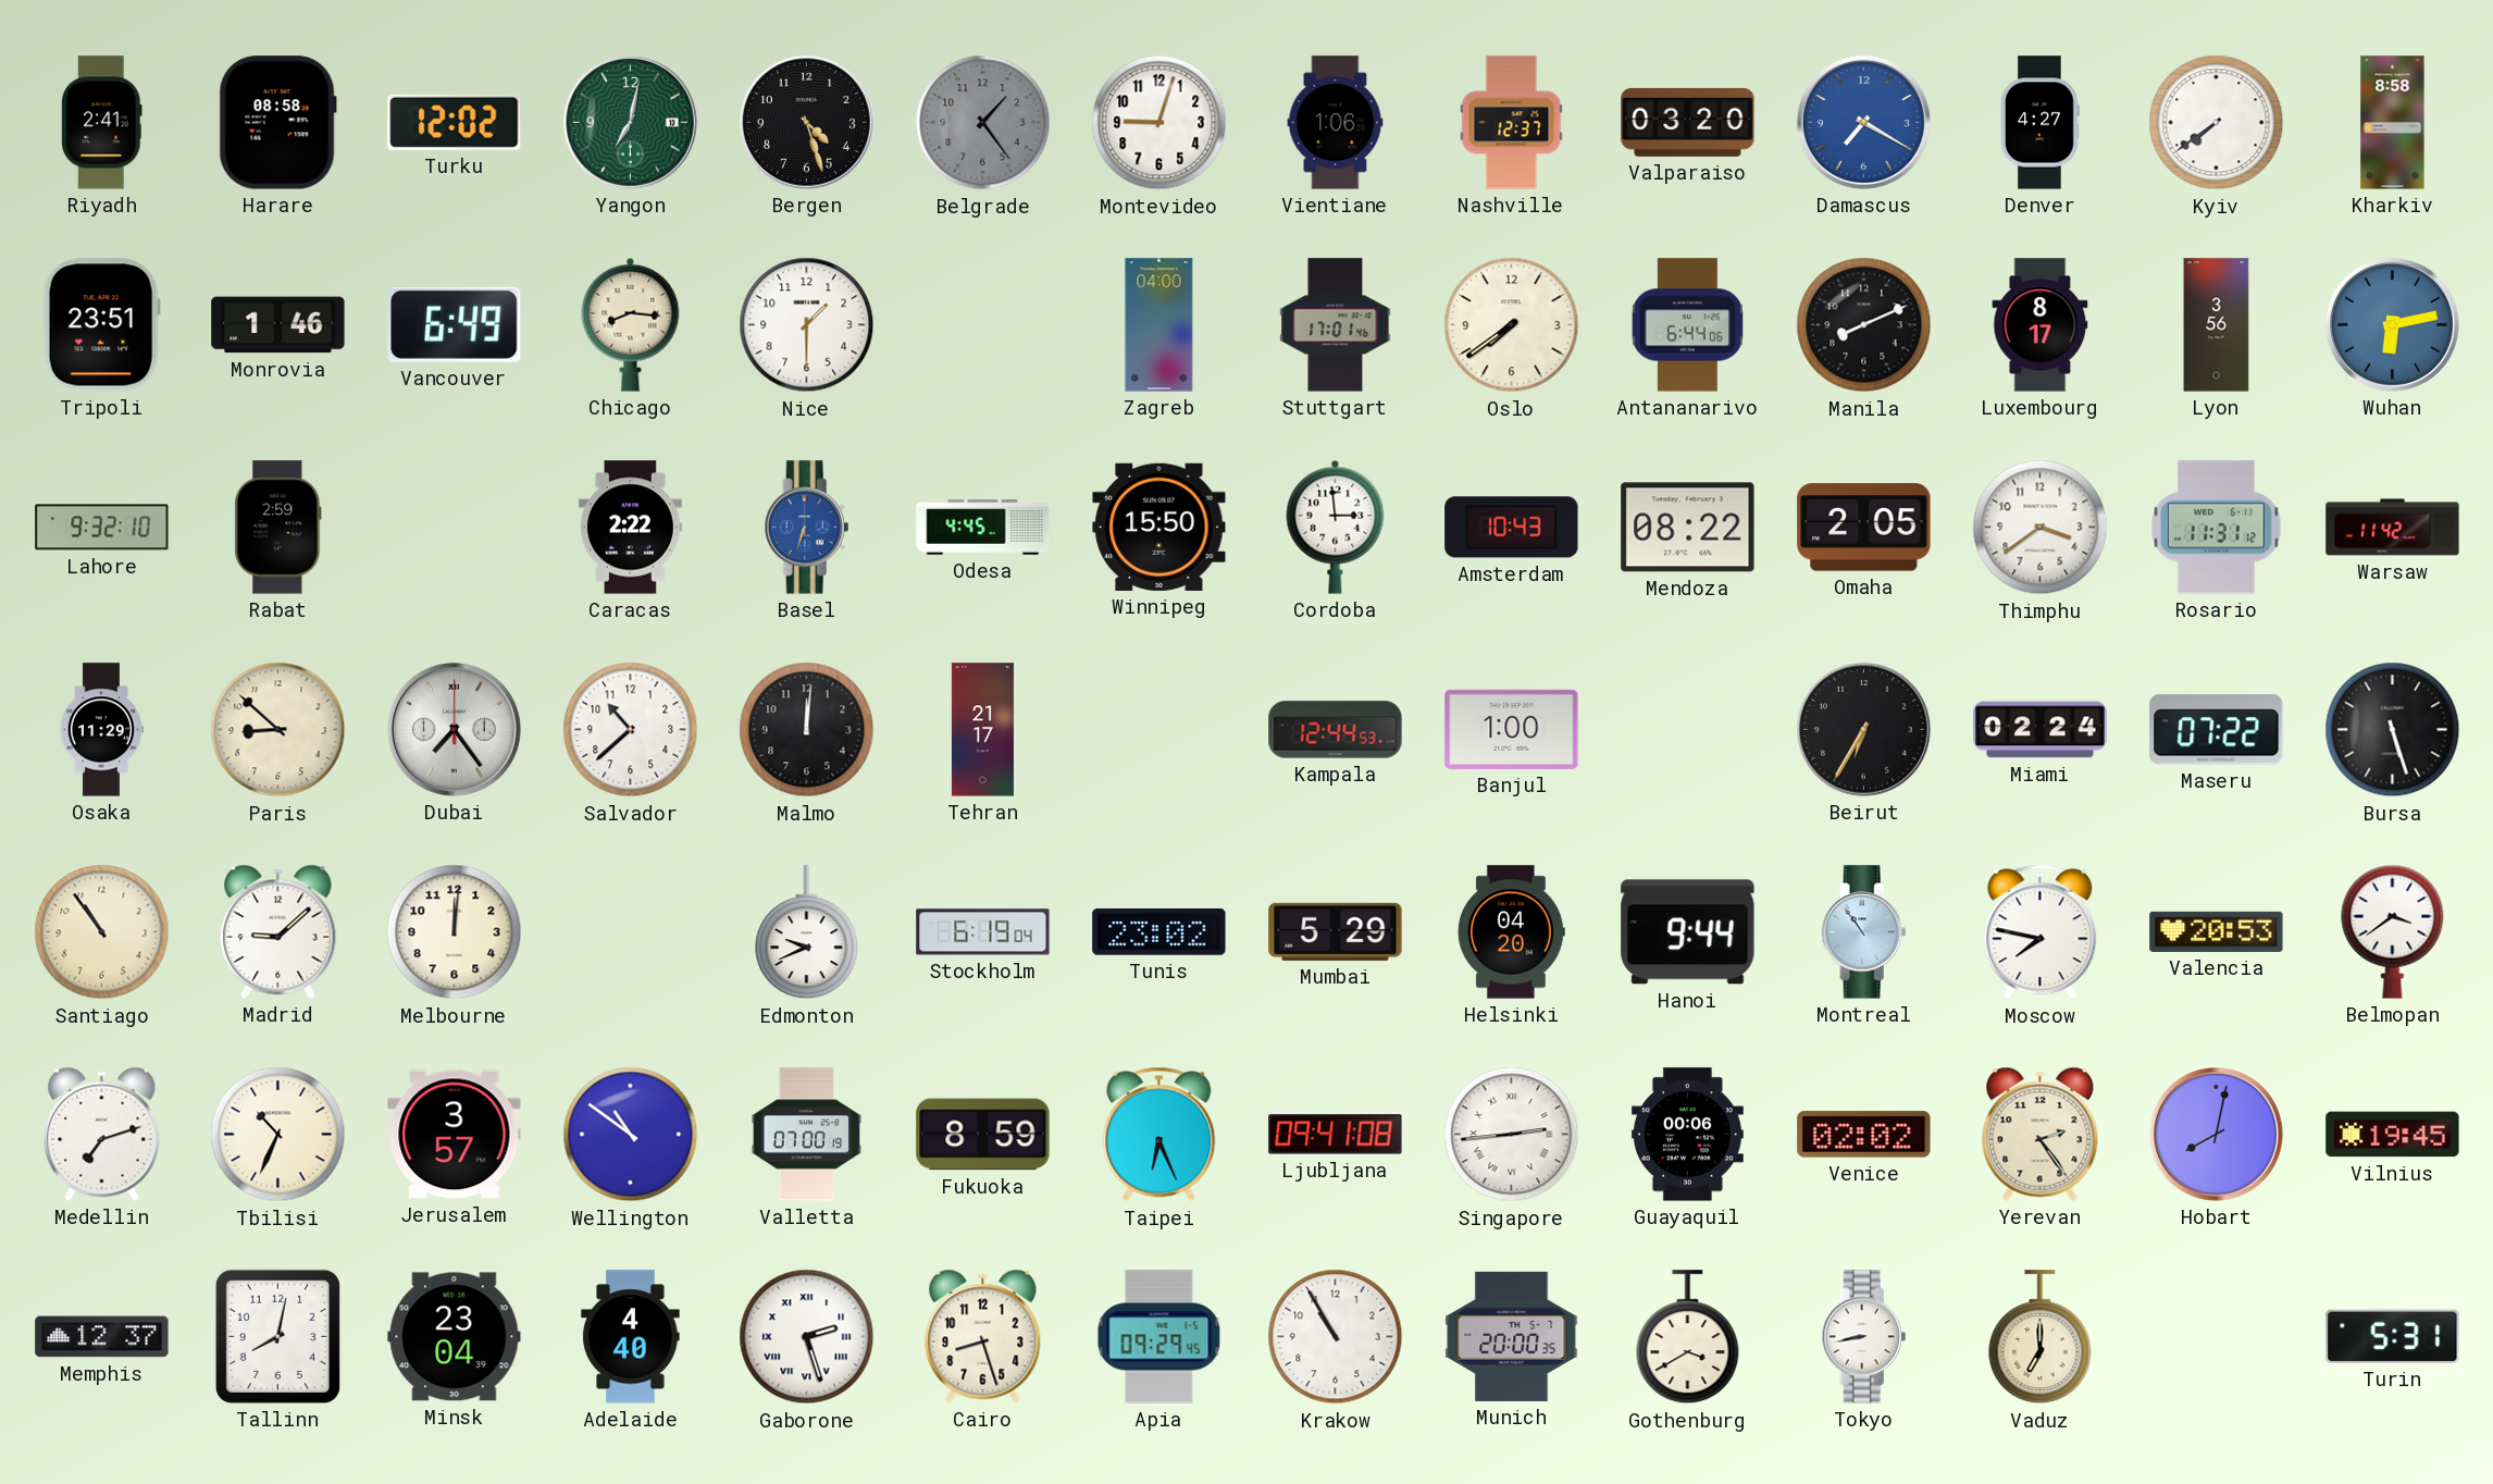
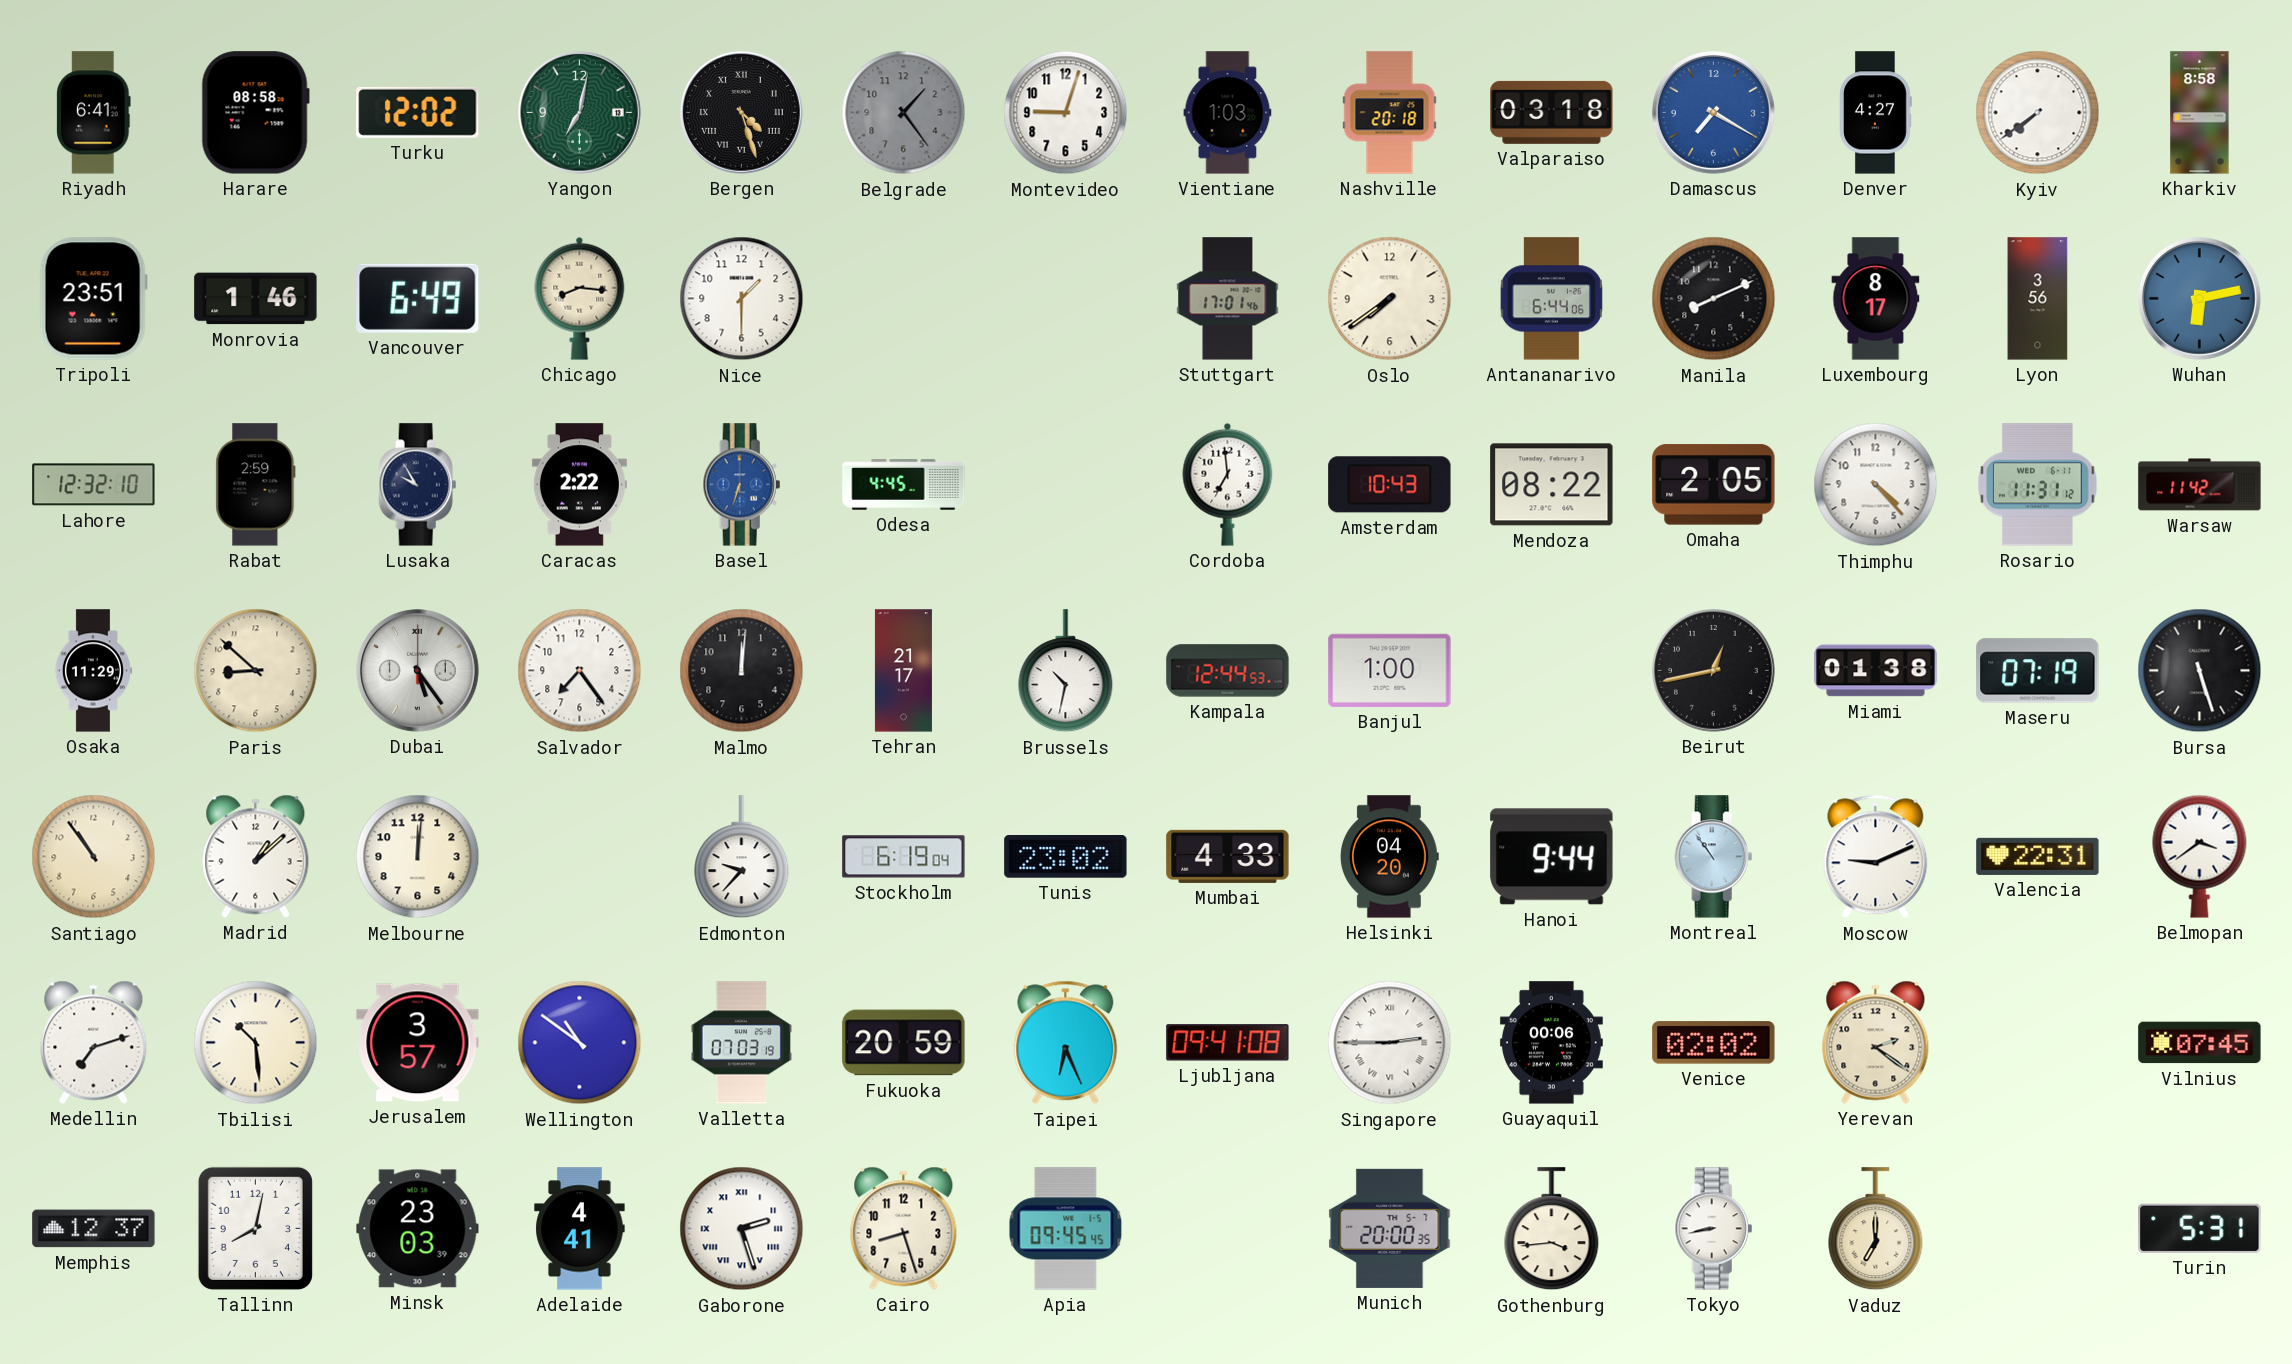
Riyadh: 2:41 -> 6:41
Bergen numerals: Arabic -> Roman
Vientiane: 1:06 -> 1:03
Nashville: 12:37 -> 20:18
Valparaiso: 03:20 -> 03:18
Zagreb: 04:00 -> none
Lahore: 9:32 -> 12:32
Lusaka: none -> 9:55
Winnipeg: 15:50 -> none
Cordoba: 2:59 -> 6:59
Thimphu: 3:39 -> 4:23
Dubai: 7:24 -> 5:24
Salvador: 10:38 -> 7:24
Brussels: none -> 10:32
Beirut: 6:35 -> 12:43
Miami: 02:24 -> 01:38
Maseru: 07:22 -> 07:19
Madrid: 9:08 -> 1:08
Edmonton: 9:41 -> 9:37
Mumbai: 5:29 -> 4:33
Moscow: 7:47 -> 9:11
Valencia: 20:53 -> 22:31
Tbilisi: 10:34 -> 10:29
Valletta: 07:00 -> 07:03
Fukuoka: 8:59 -> 20:59
Singapore: 2:44 -> 2:45
Yerevan: 2:24 -> 2:21
Hobart: 8:02 -> none
Vilnius: 19:45 -> 07:45
Minsk: 23:04 -> 23:03
Adelaide: 4:40 -> 4:41
Apia: 09:29 -> 09:45
Krakow: 10:55 -> none
Gothenburg: 3:40 -> 3:44
